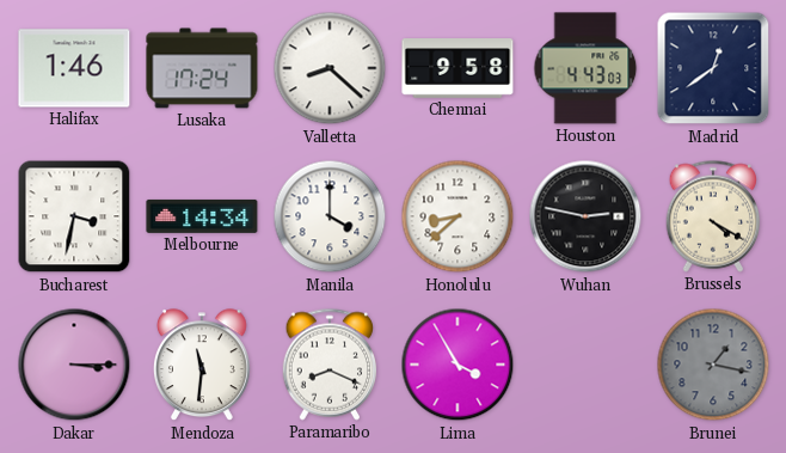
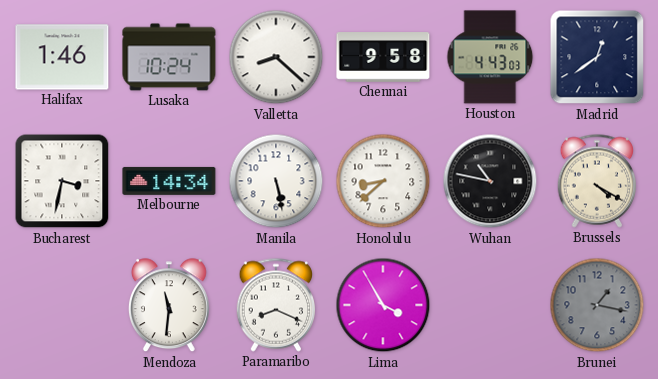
Lusaka: 17:24 -> 10:24
Manila: 4:00 -> 5:28
Wuhan: 2:47 -> 10:47
Dakar: 3:15 -> none
